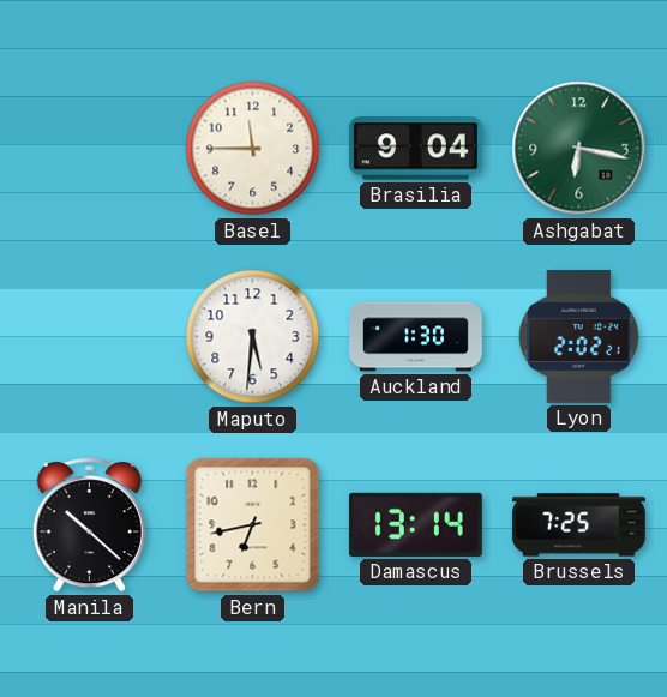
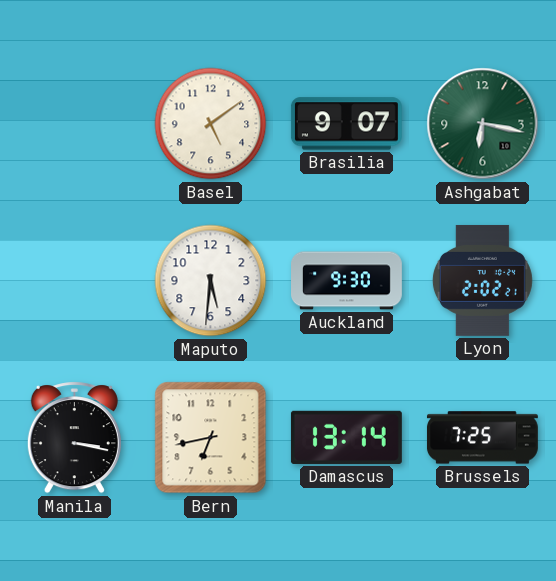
Basel: 11:45 -> 5:09
Brasilia: 9:04 -> 9:07
Auckland: 1:30 -> 9:30
Manila: 10:22 -> 3:17
